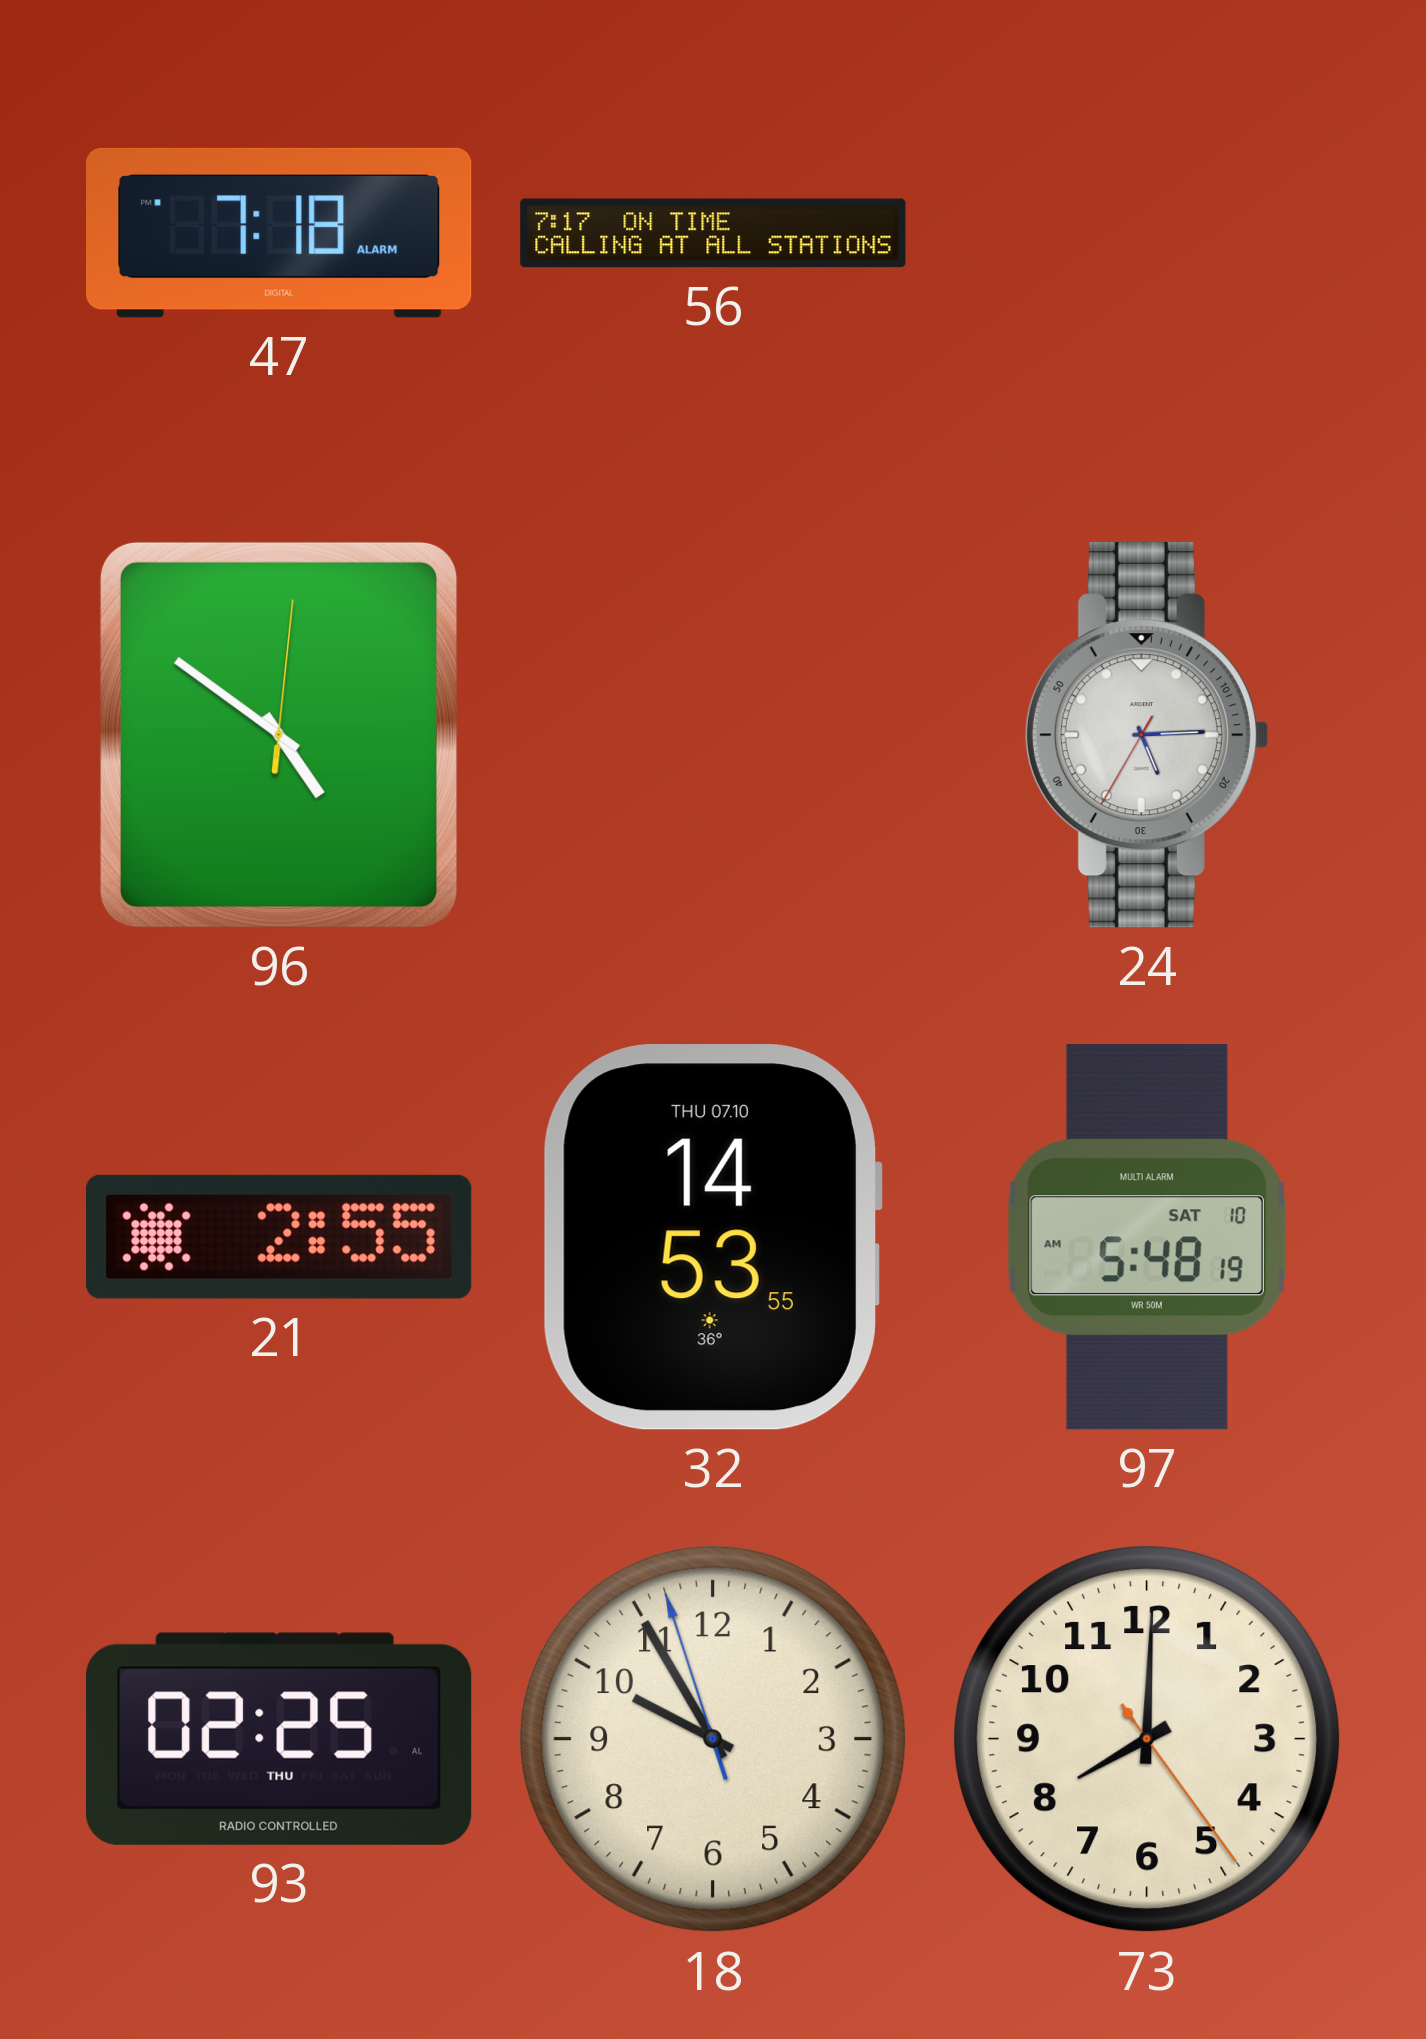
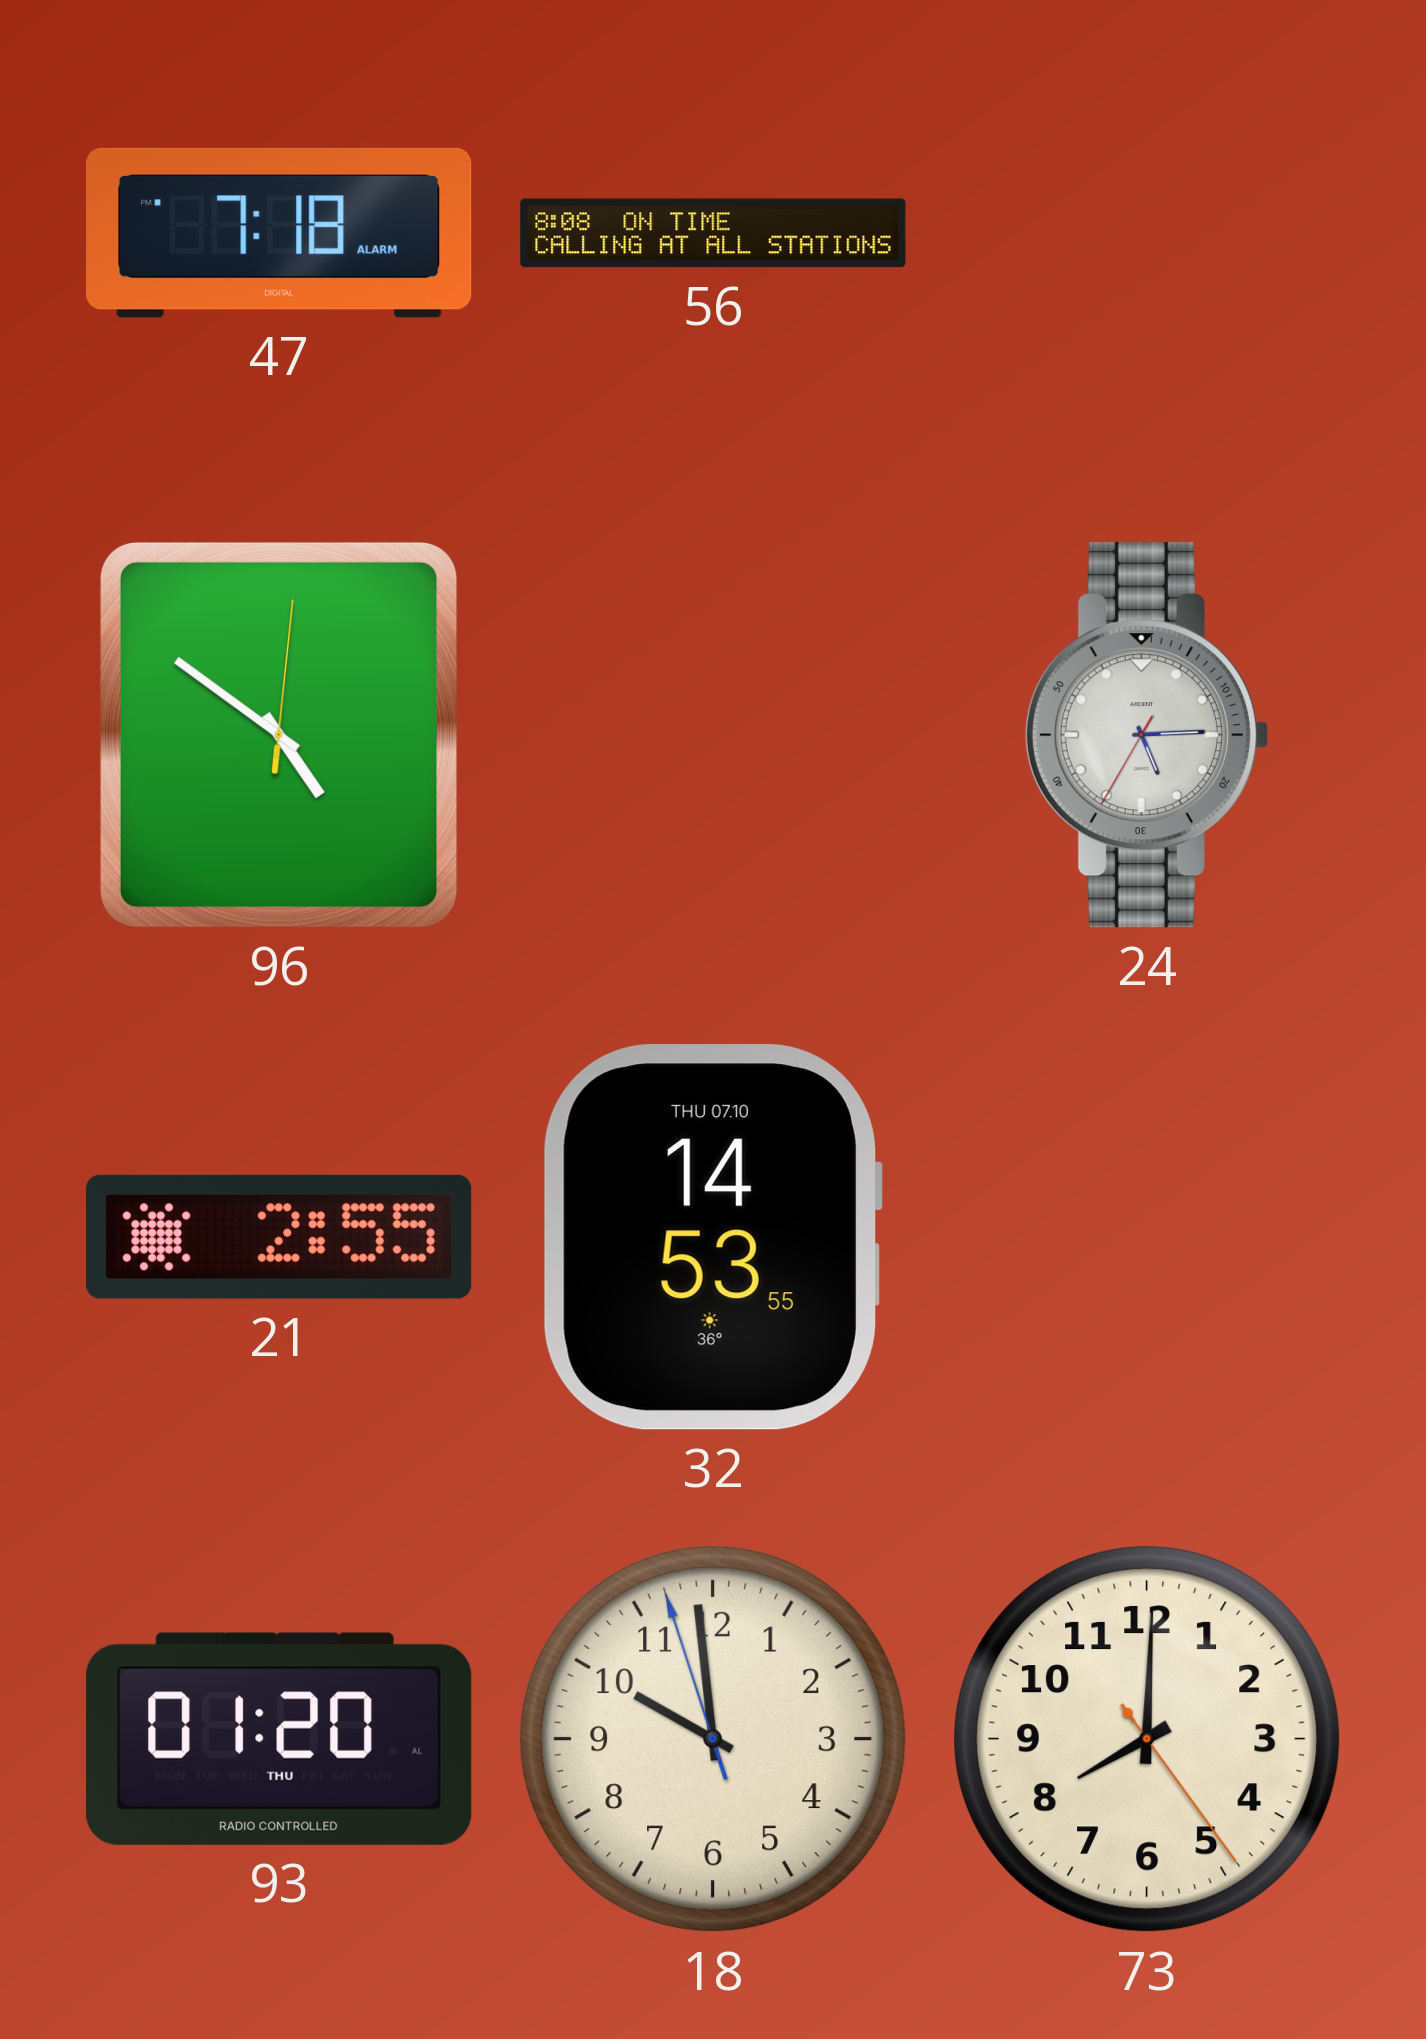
56: 7:17 -> 8:08
97: 5:48 -> none
93: 02:25 -> 01:20
18: 9:54 -> 9:58
